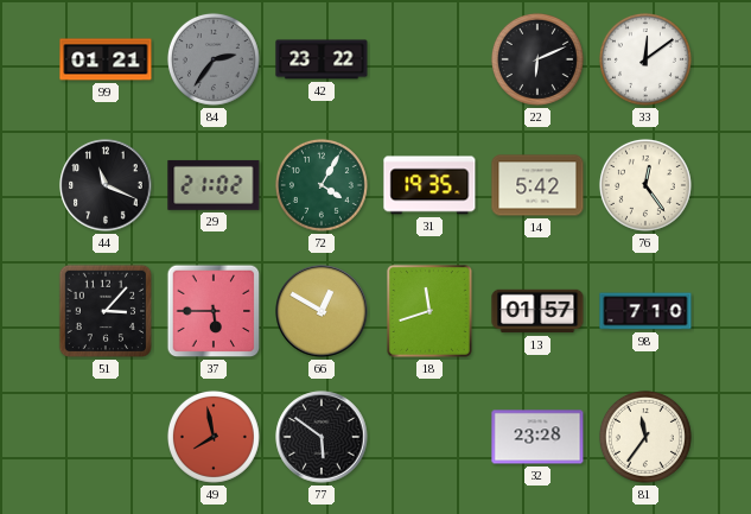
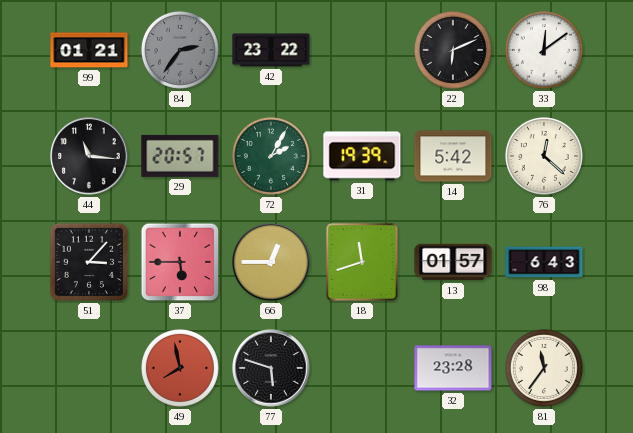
44: 11:19 -> 11:16
29: 21:02 -> 20:57
72: 4:05 -> 2:05
31: 19:35 -> 19:39
76: 12:24 -> 12:22
66: 12:50 -> 12:45
98: 7:10 -> 6:43
77: 5:51 -> 5:48
